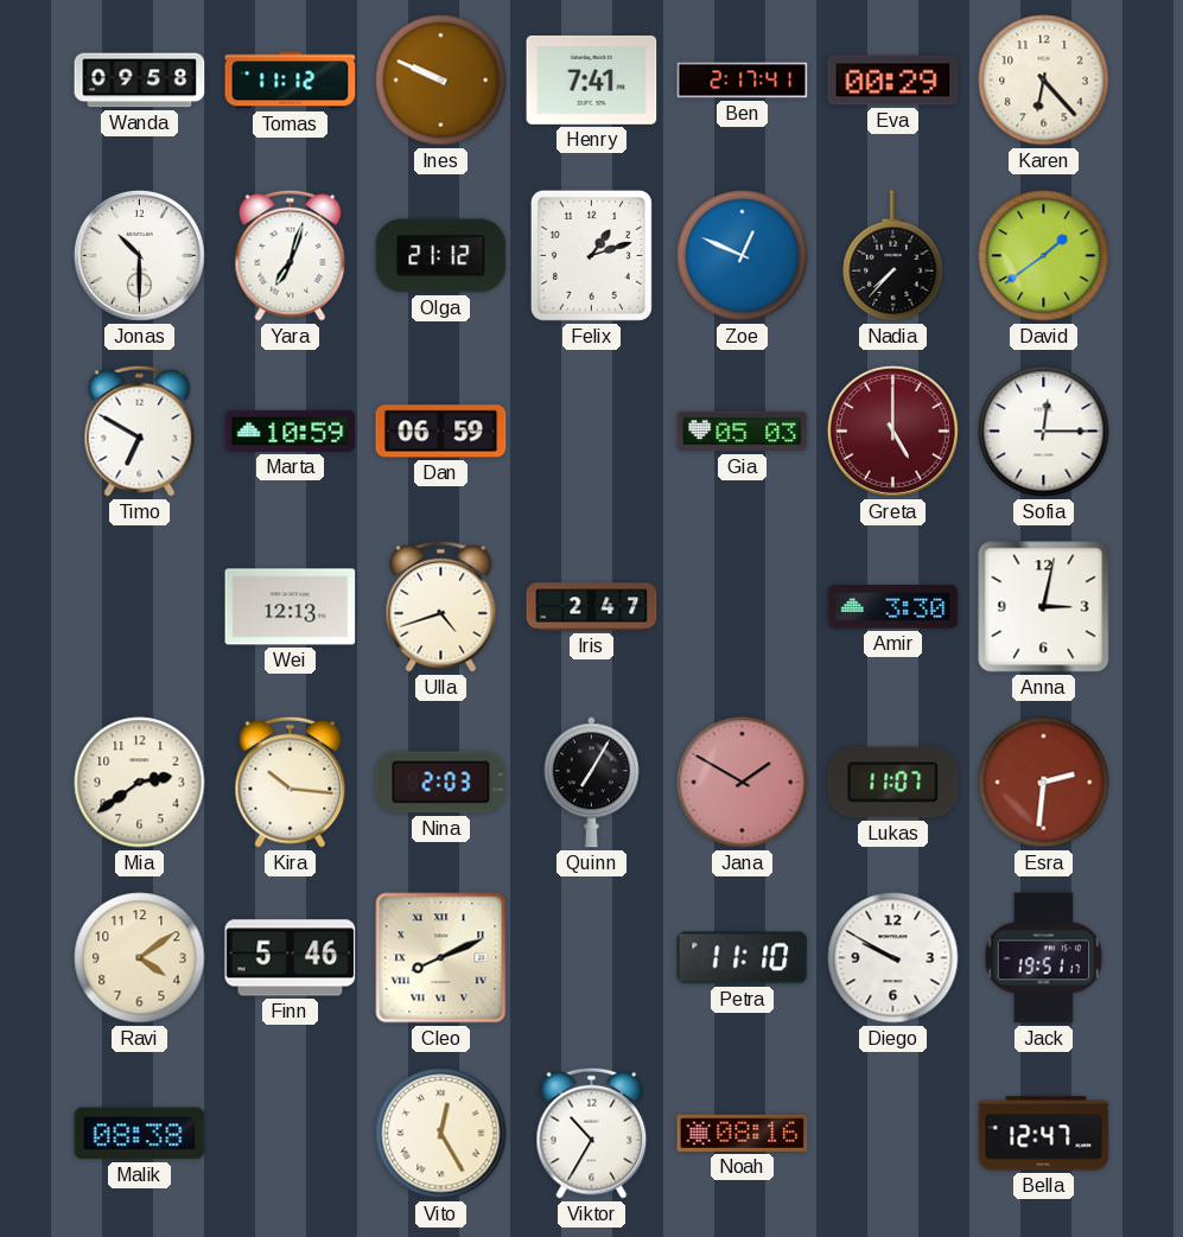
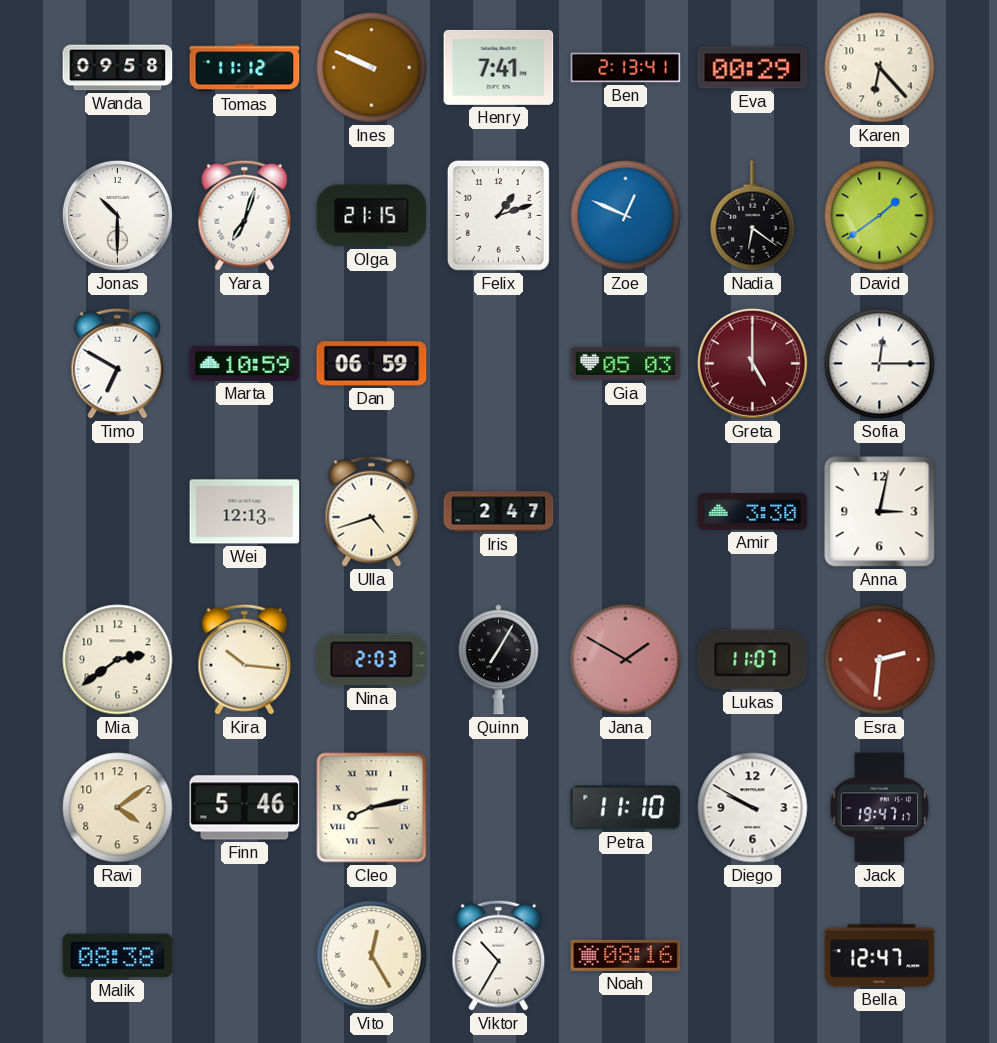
Ben: 2:17 -> 2:13
Olga: 21:12 -> 21:15
Nadia: 7:37 -> 6:21
Cleo: 8:11 -> 8:13
Jack: 19:51 -> 19:47
